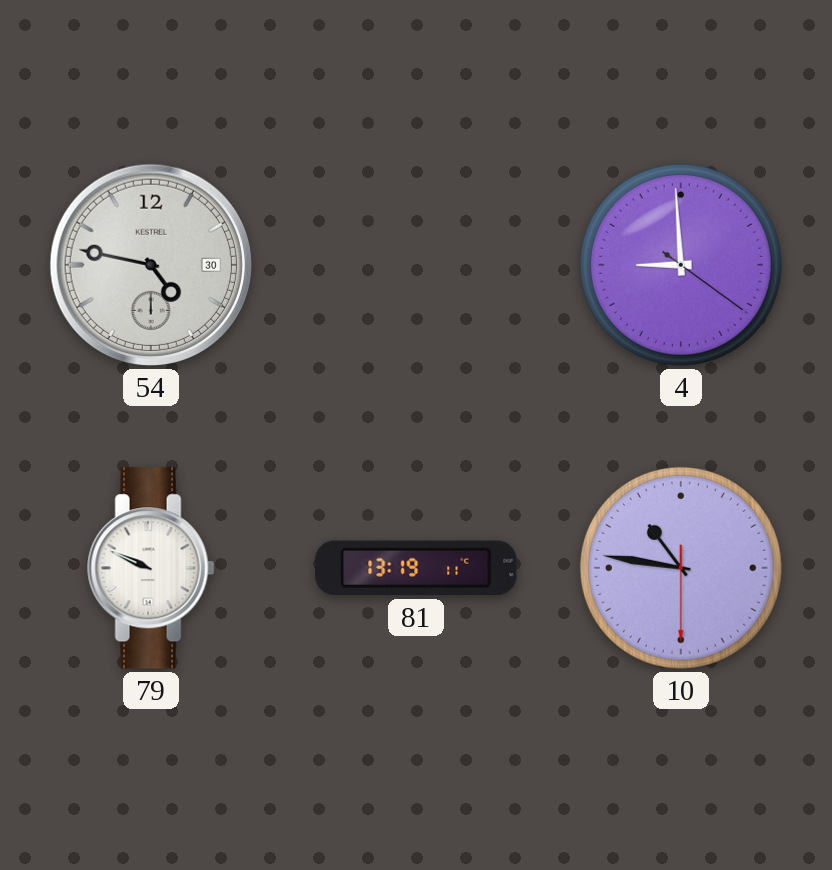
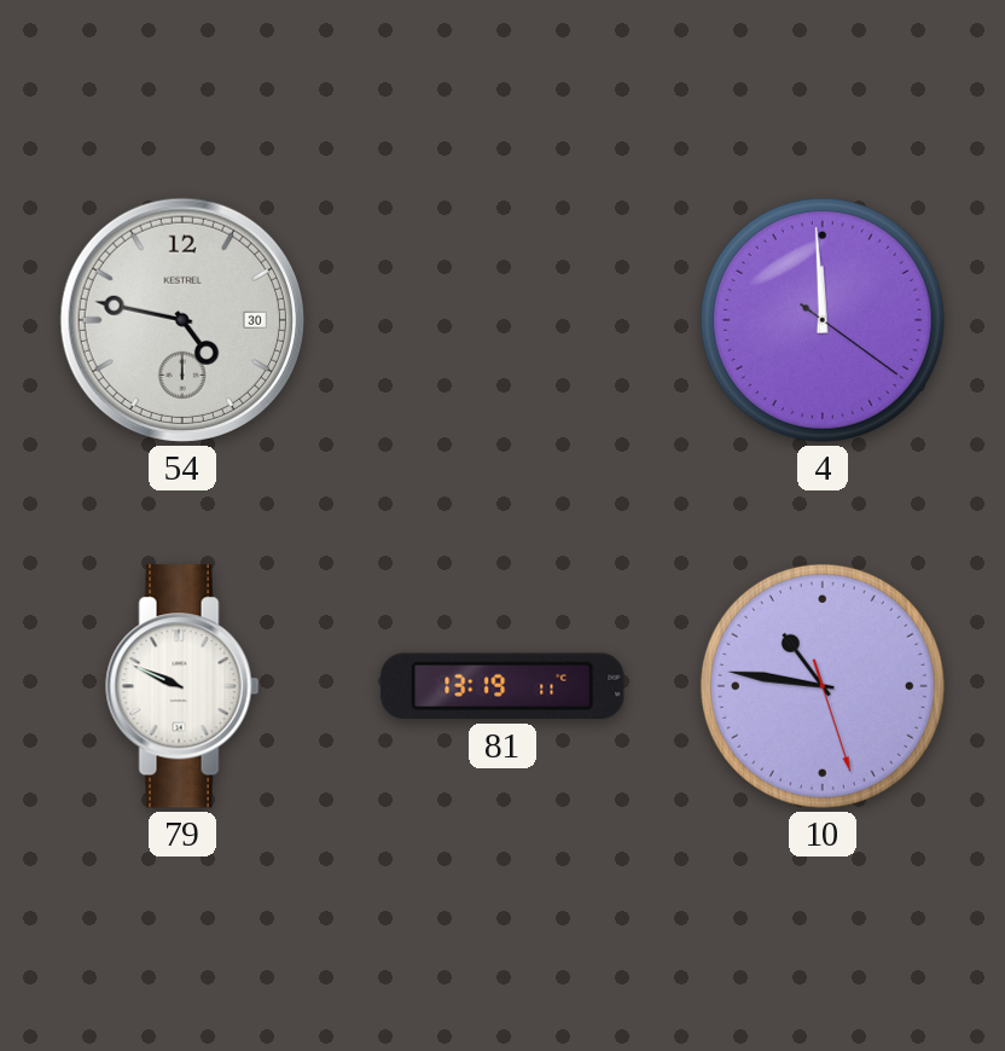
4: 8:59 -> 11:59
10: 10:46:30 -> 10:46:27
